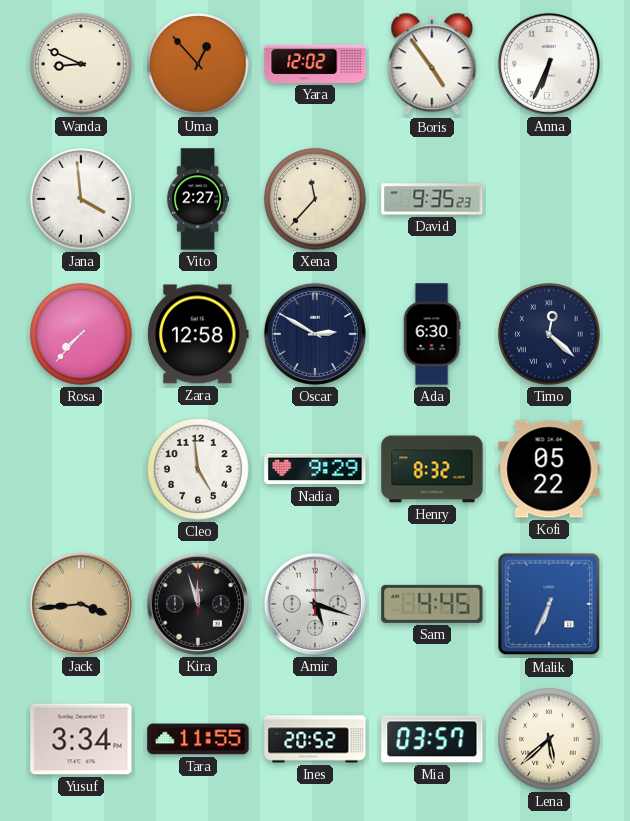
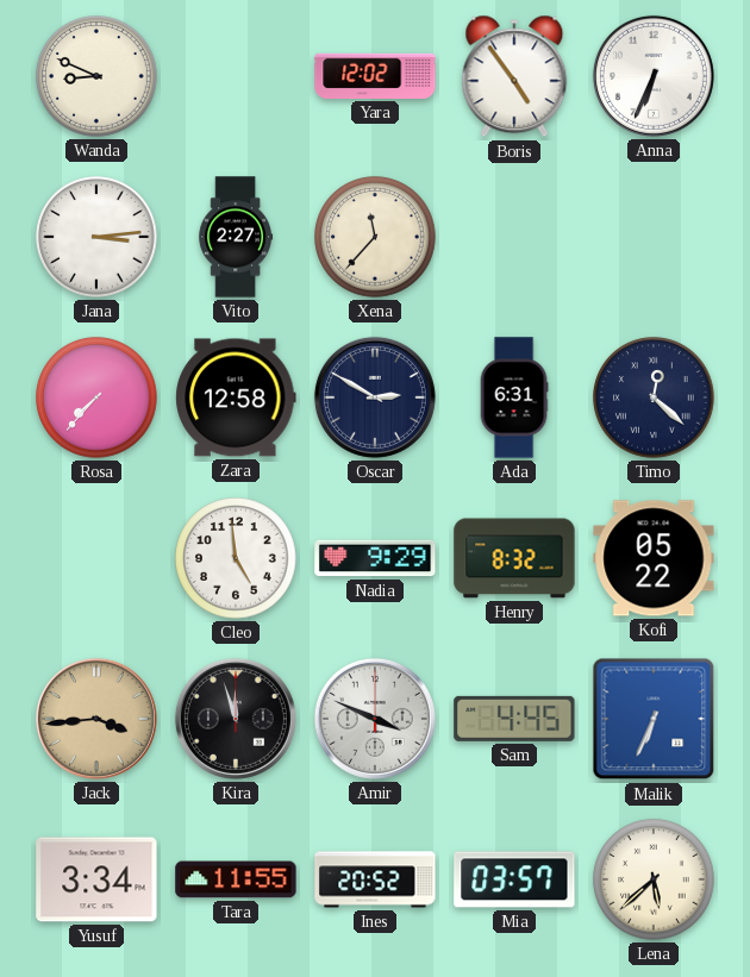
Uma: 12:53 -> none
Jana: 3:59 -> 3:14
David: 9:35 -> none
Ada: 6:30 -> 6:31
Amir: 5:18 -> 3:49
